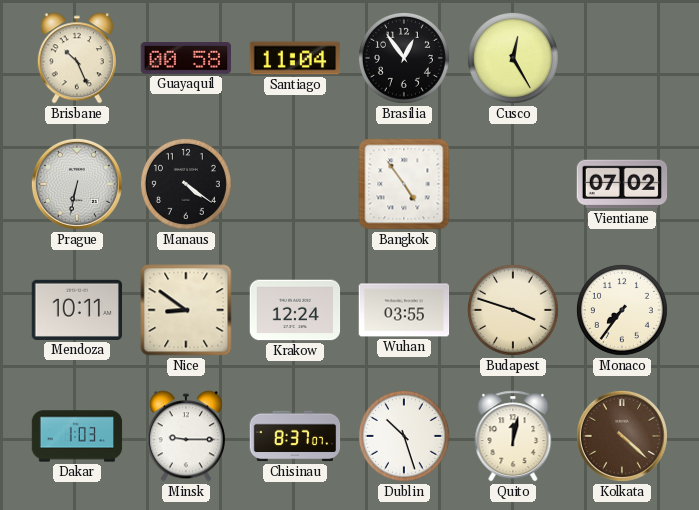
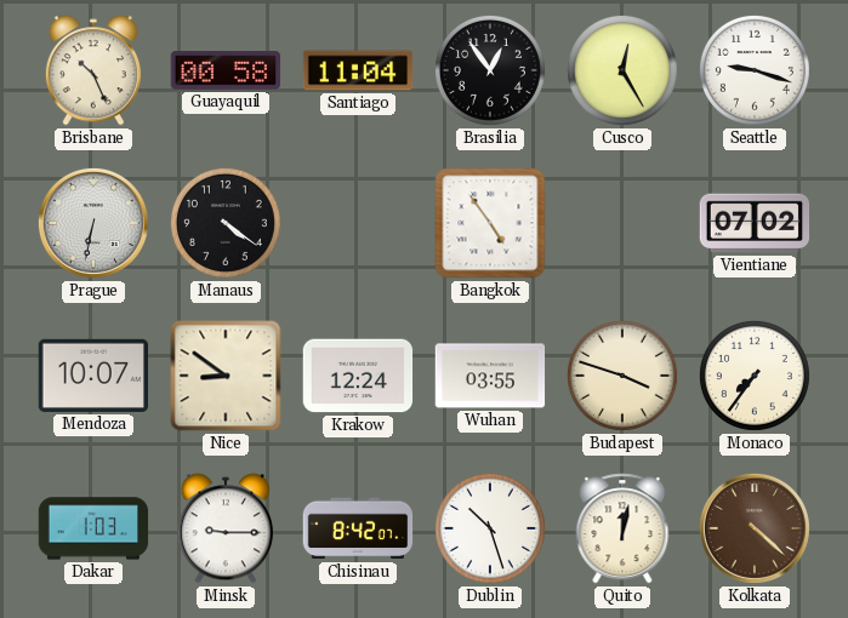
Seattle: none -> 9:18
Mendoza: 10:11 -> 10:07
Chisinau: 8:37 -> 8:42
